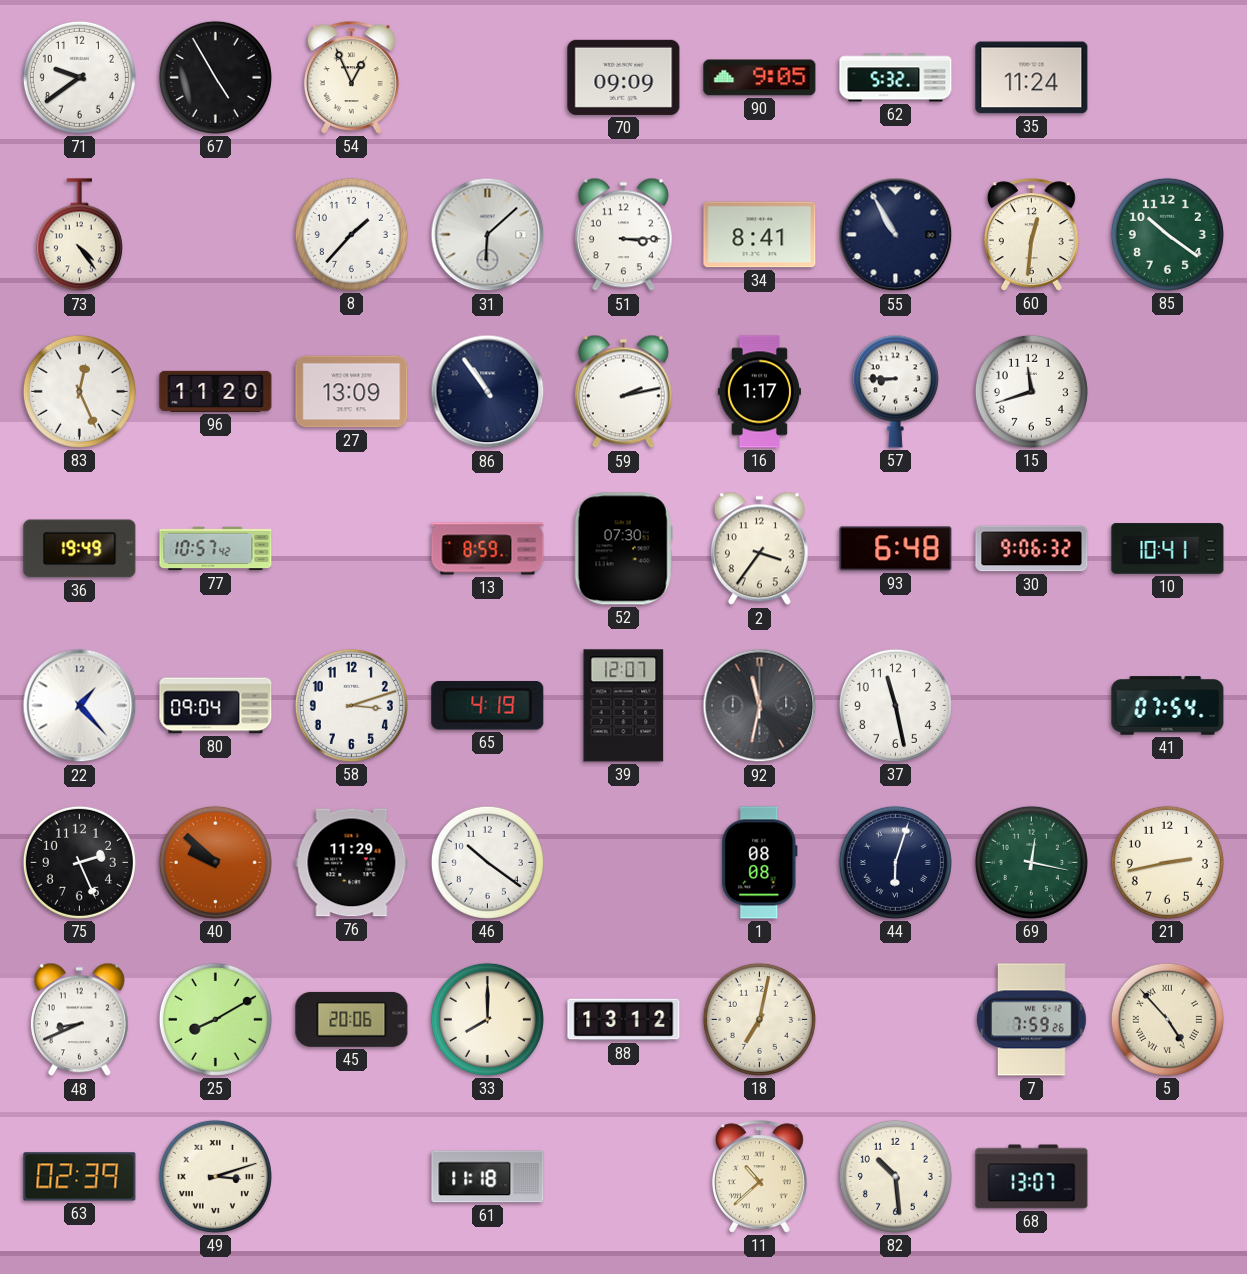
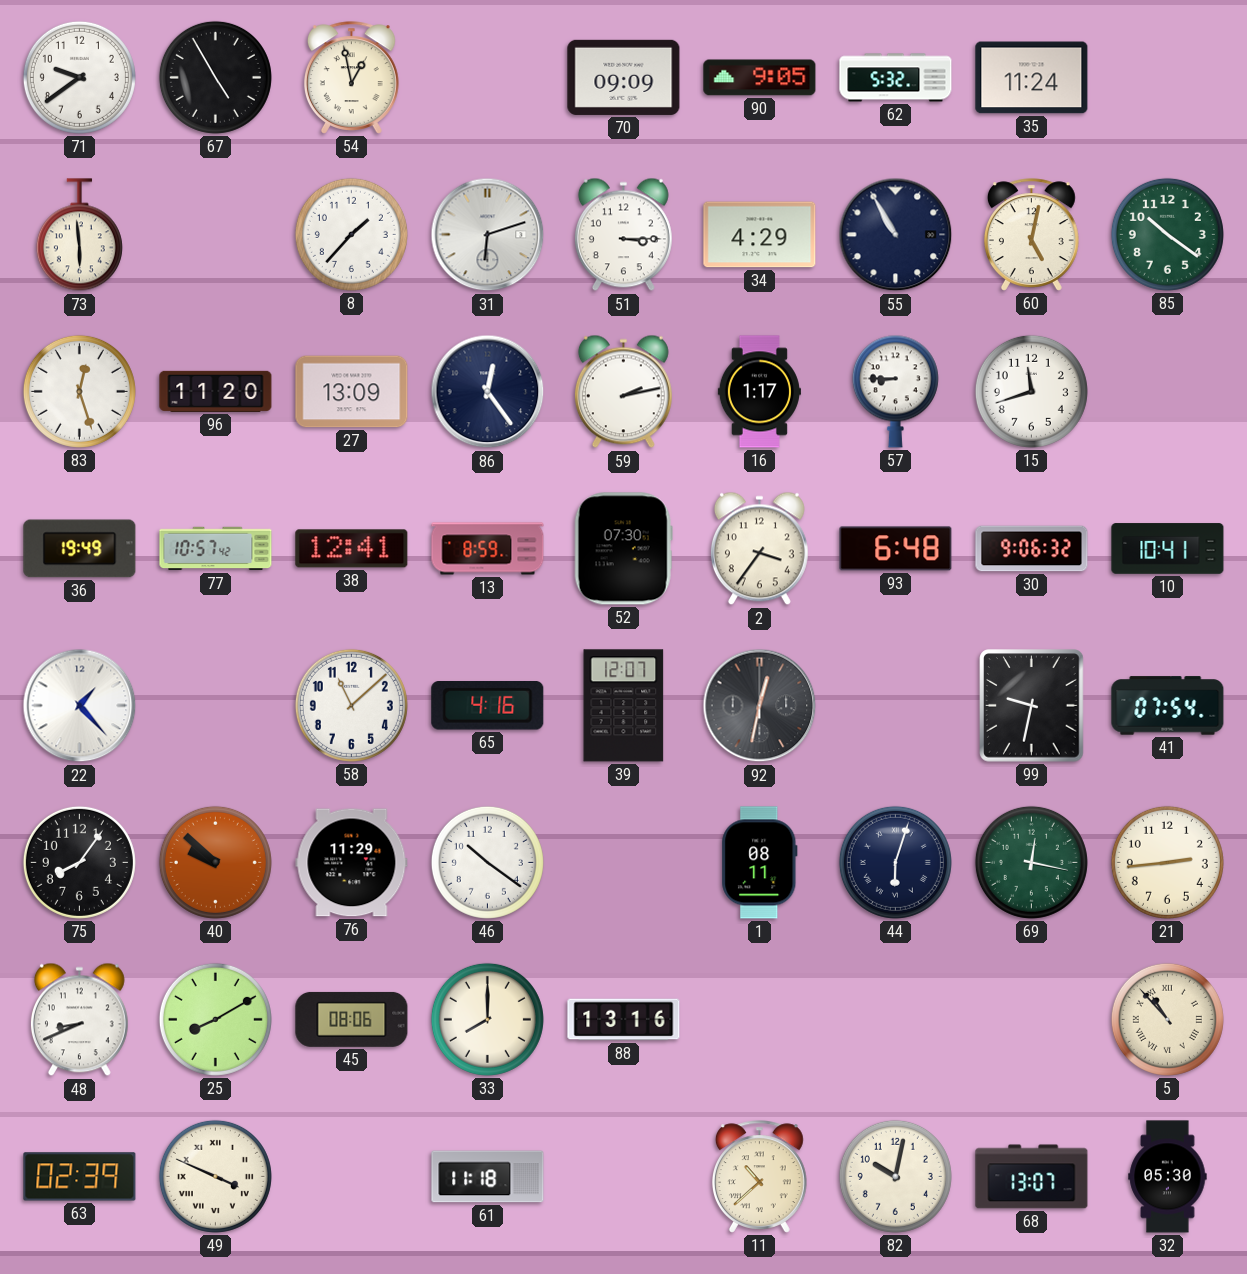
54: 12:56 -> 12:58
73: 4:24 -> 5:59
31: 6:08 -> 6:12
34: 8:41 -> 4:29
60: 12:31 -> 5:02
83: 12:26 -> 12:27
86: 10:54 -> 12:24
38: none -> 12:41
80: 09:04 -> none
58: 3:12 -> 11:08
65: 4:19 -> 4:16
92: 11:32 -> 12:32
37: 11:28 -> none
99: none -> 9:32
75: 2:26 -> 8:06
1: 08:08 -> 08:11
21: 2:43 -> 2:44
45: 20:06 -> 08:06
88: 13:12 -> 13:16
18: 7:02 -> none
7: 7:59 -> none
5: 4:53 -> 10:53
49: 3:12 -> 3:49
82: 10:29 -> 10:02
32: none -> 05:30
